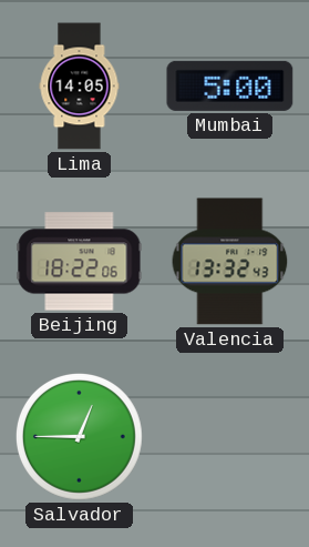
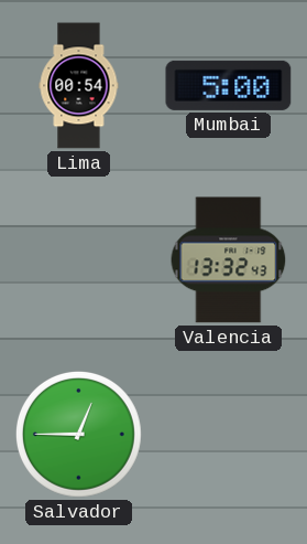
Lima: 14:05 -> 00:54
Beijing: 18:22 -> none
